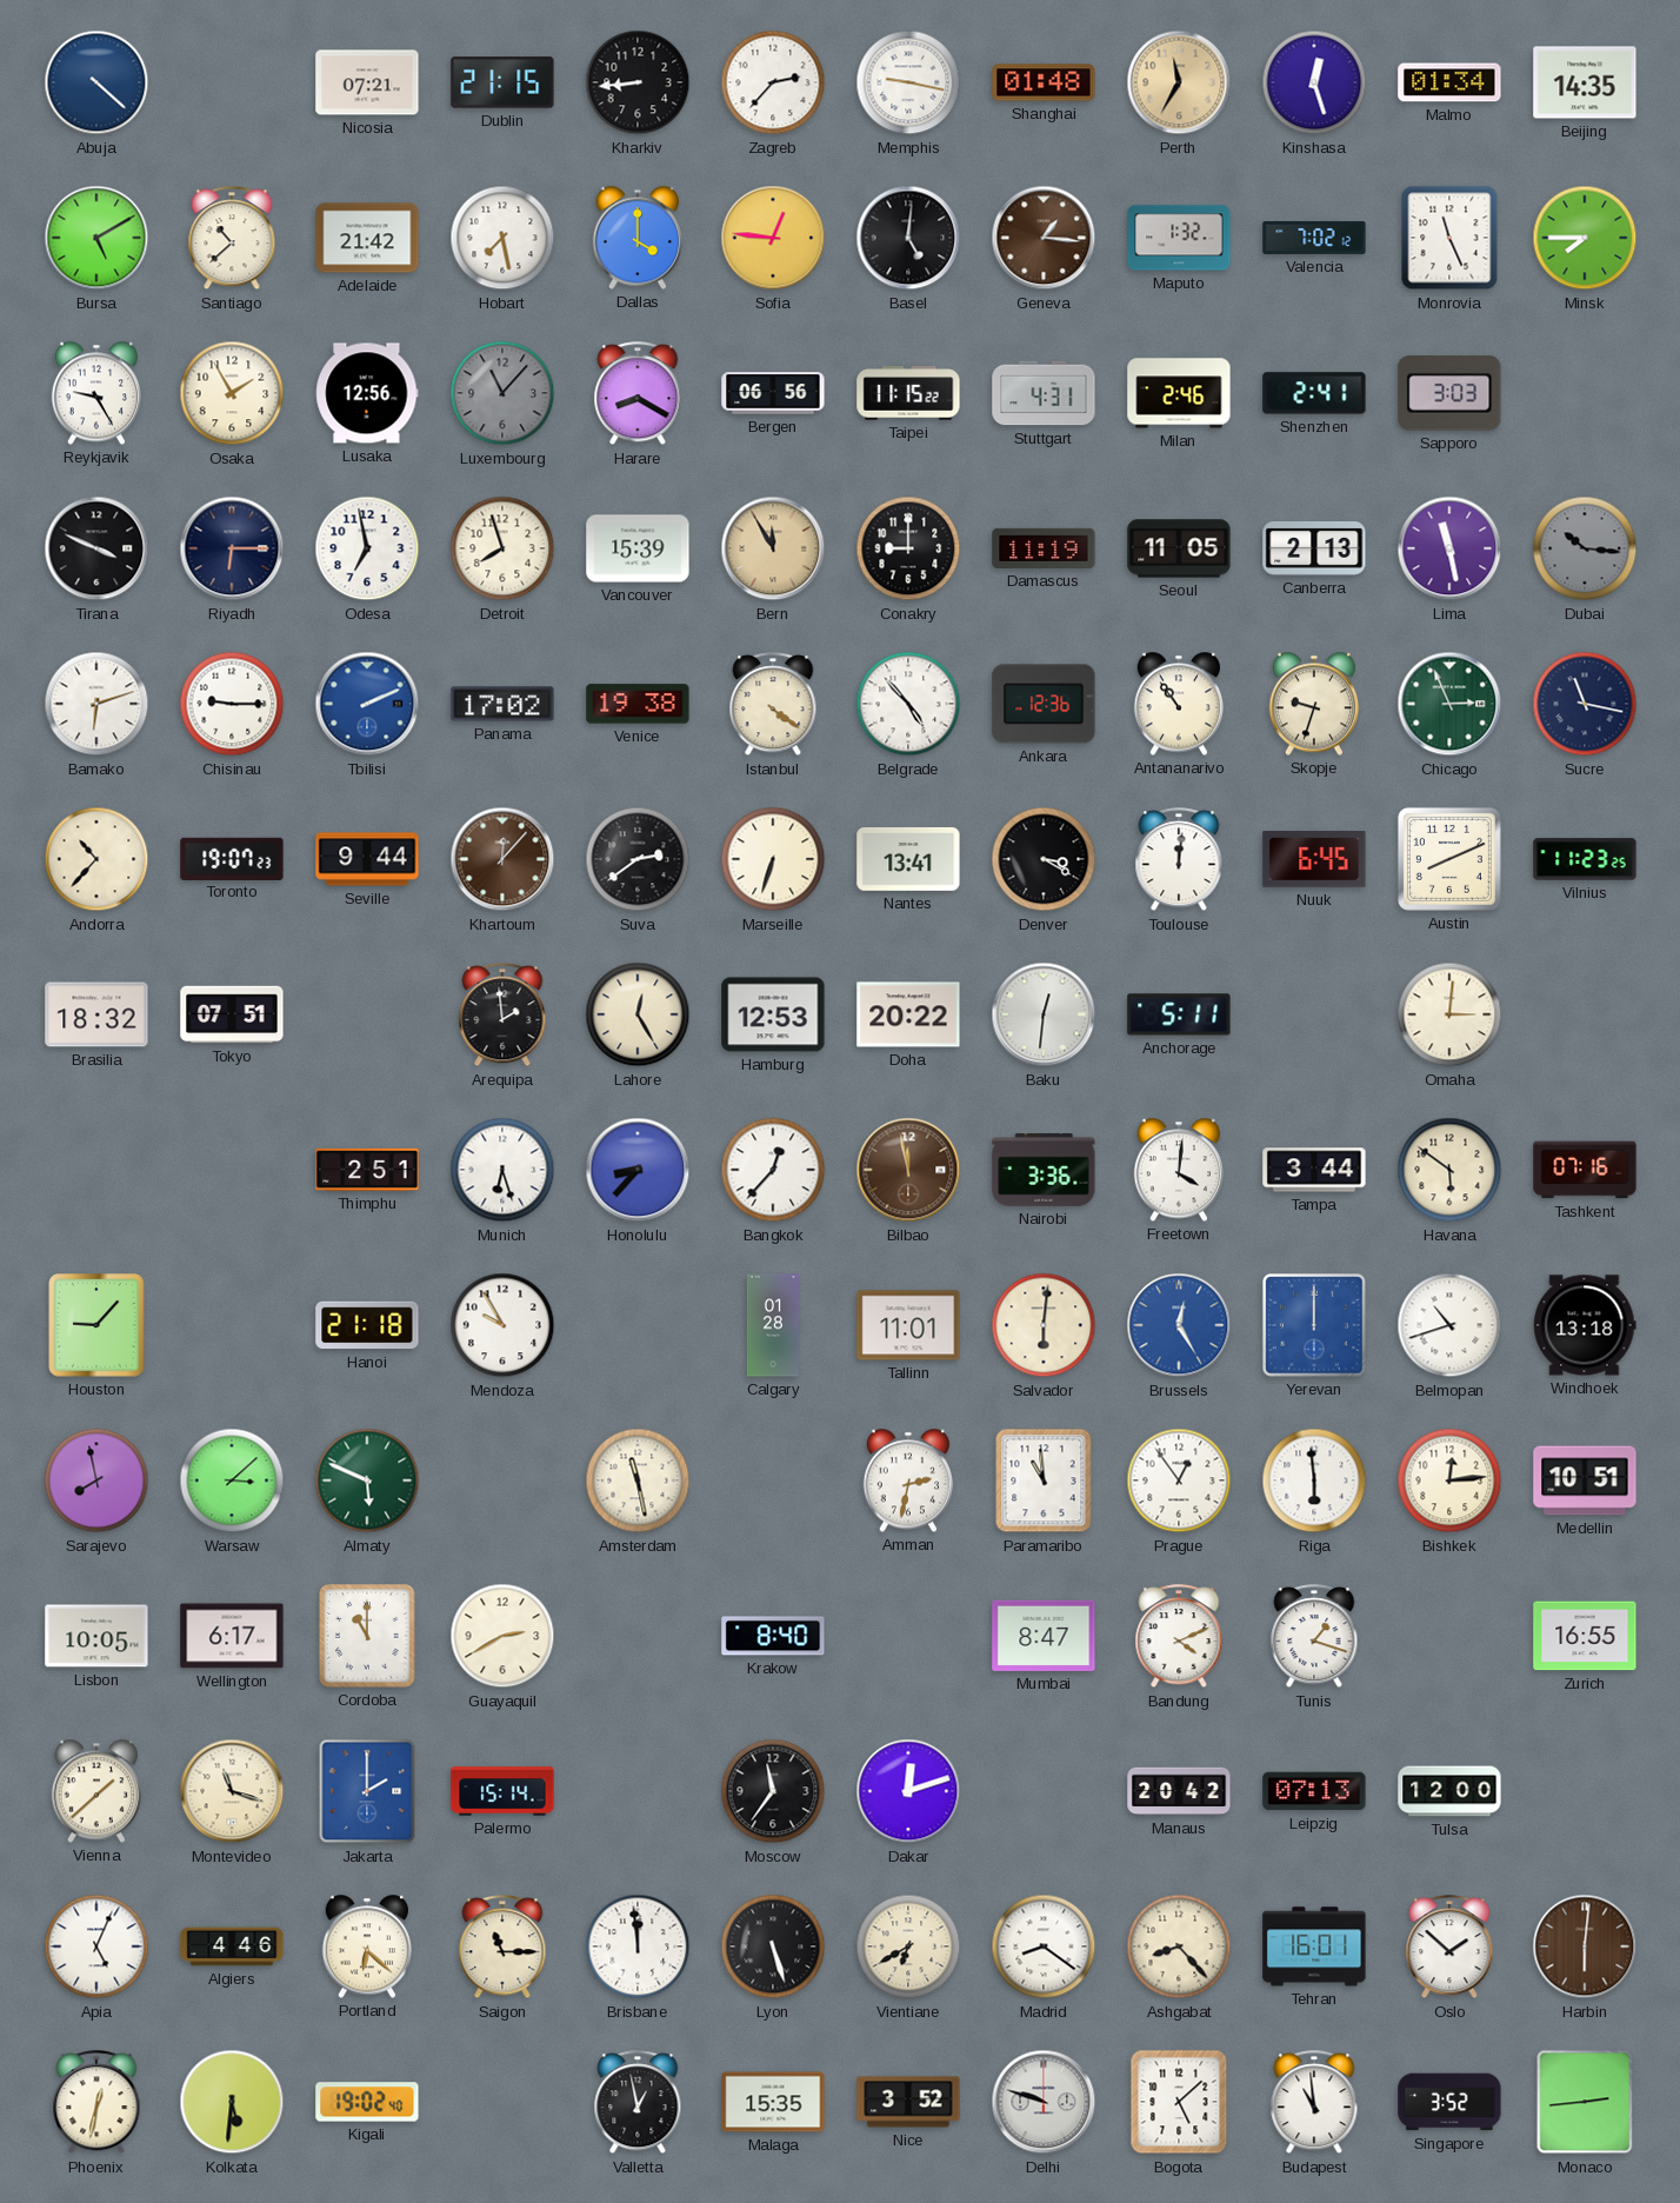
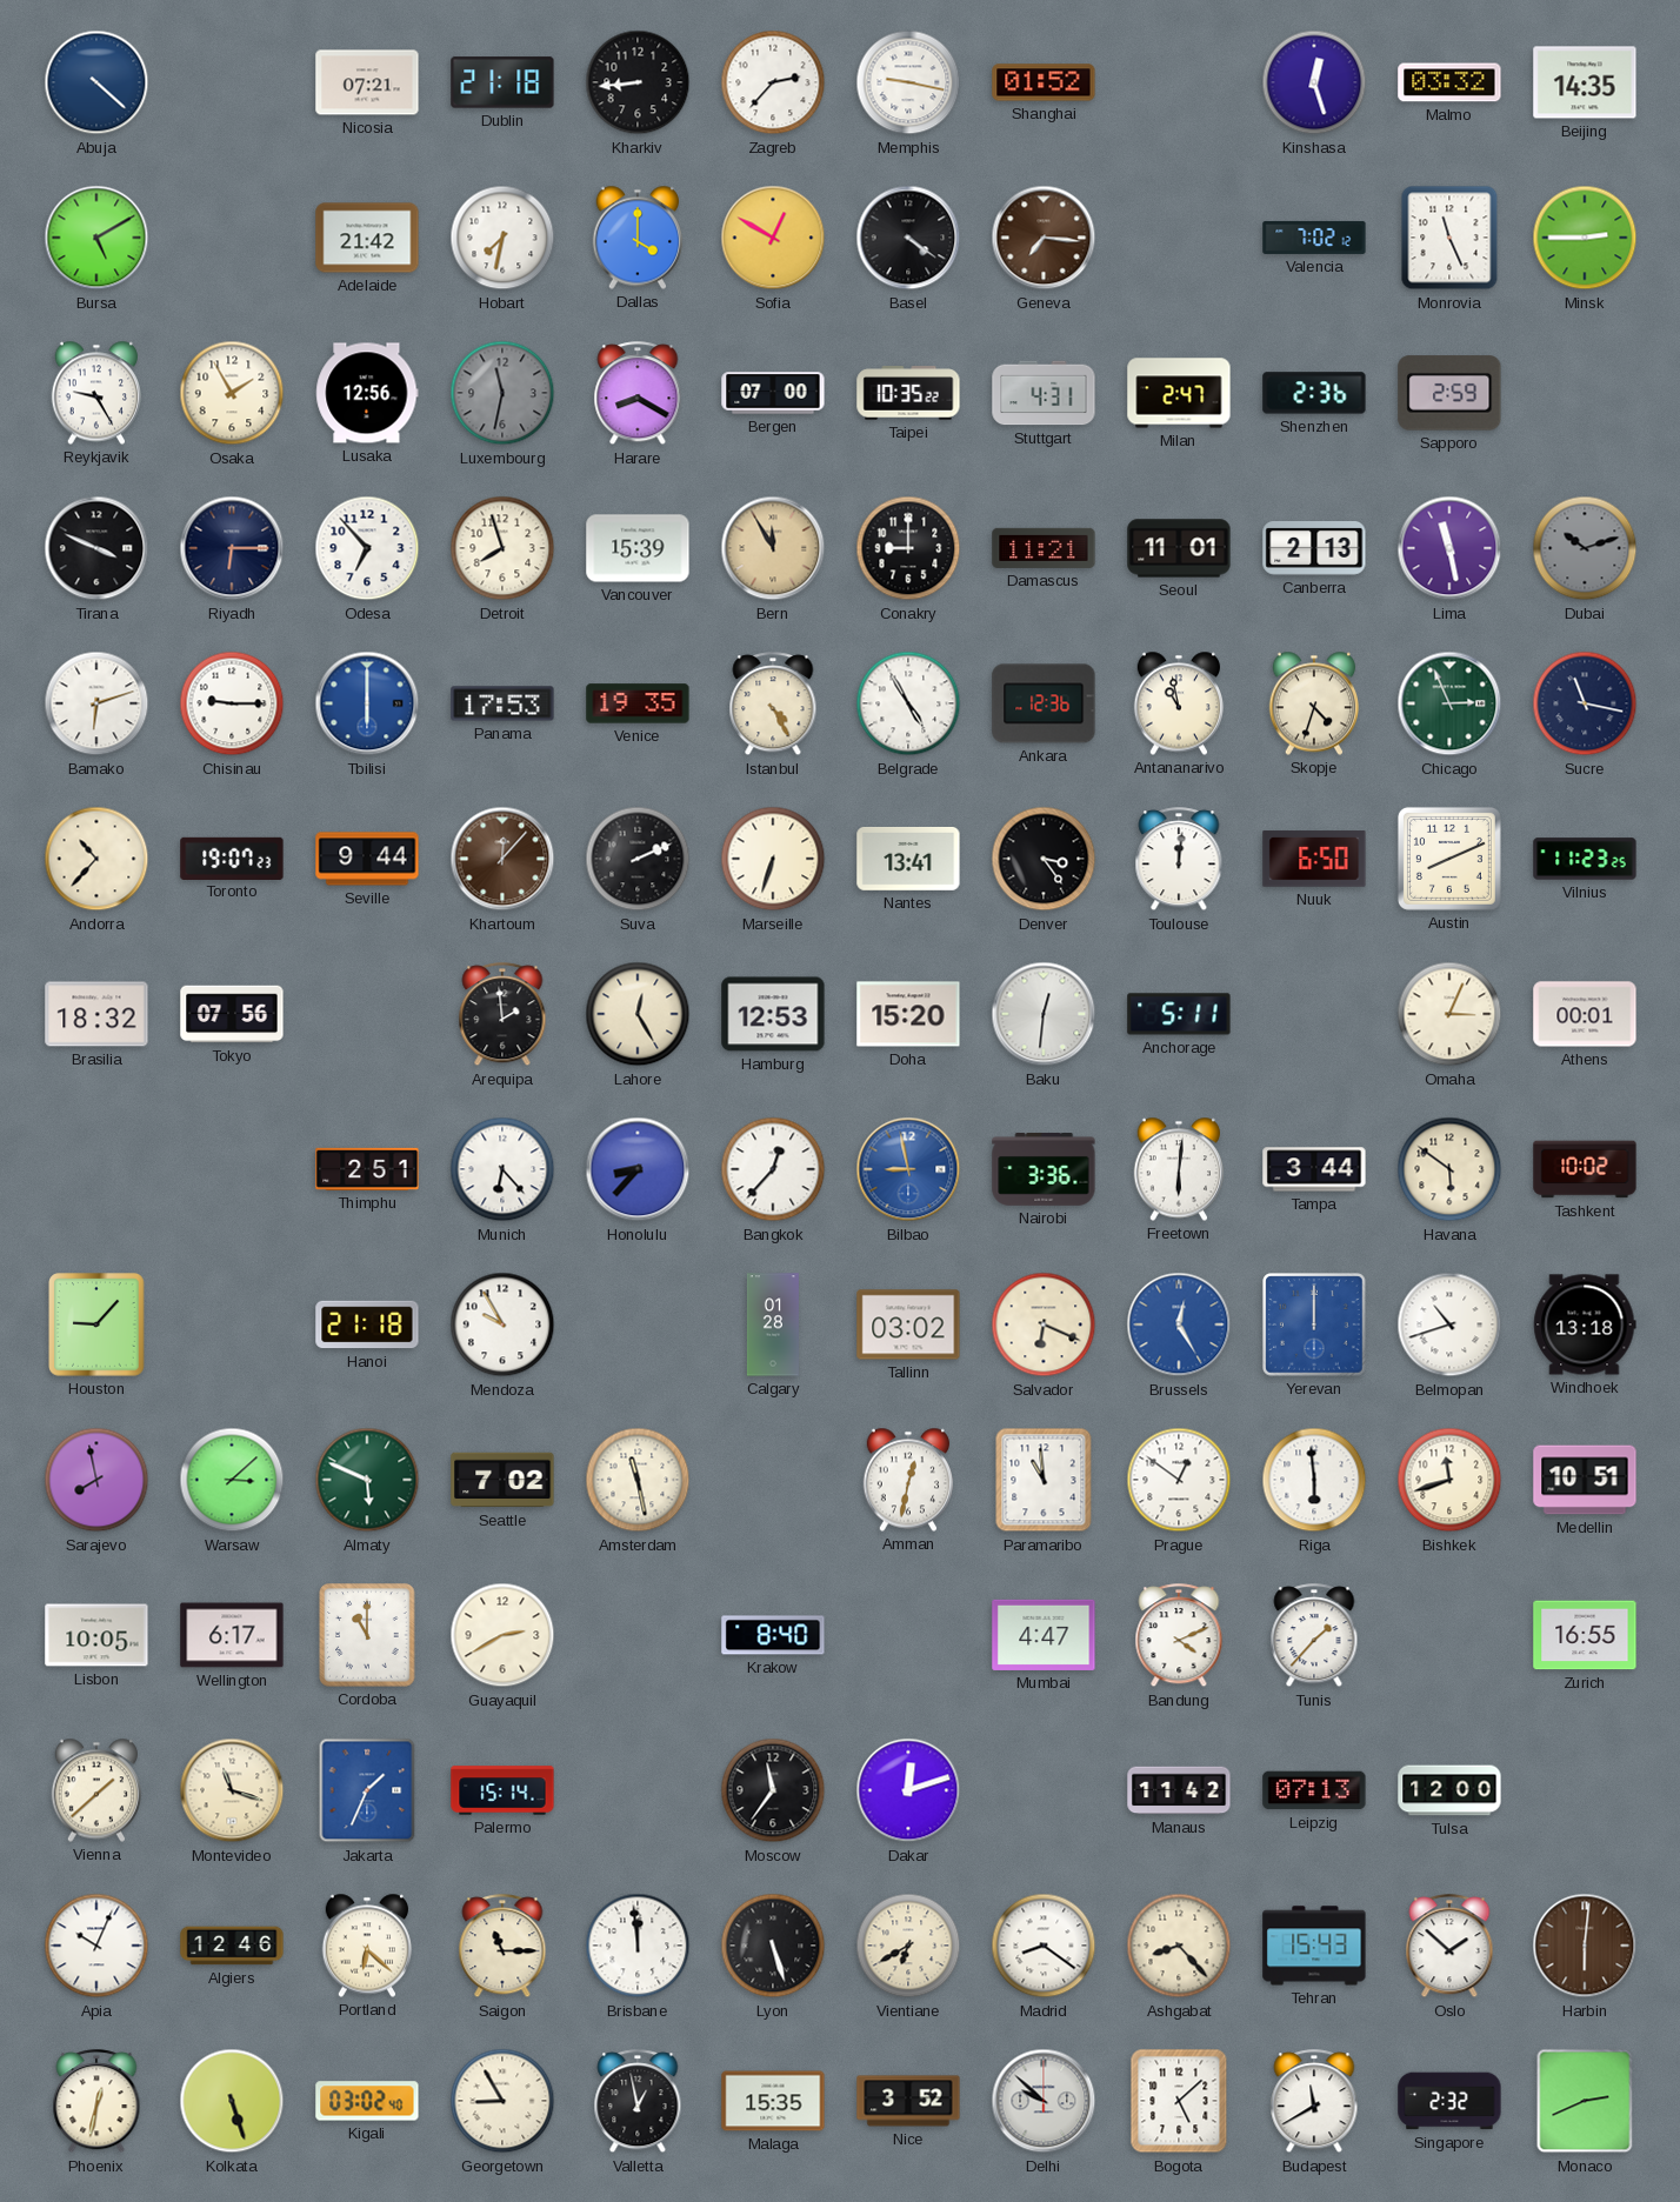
Dublin: 21:15 -> 21:18
Shanghai: 01:48 -> 01:52
Perth: 11:35 -> none
Malmo: 01:34 -> 03:32
Santiago: 10:38 -> none
Hobart: 7:28 -> 7:32
Sofia: 12:46 -> 12:50
Basel: 5:01 -> 4:21
Geneva: 1:16 -> 7:16
Maputo: 1:32 -> none
Minsk: 7:45 -> 2:45
Luxembourg: 11:07 -> 11:32
Bergen: 06:56 -> 07:00
Taipei: 11:15 -> 10:35
Milan: 2:46 -> 2:47
Shenzhen: 2:41 -> 2:36
Sapporo: 3:03 -> 2:59
Odesa: 6:58 -> 6:53
Damascus: 11:19 -> 11:21
Seoul: 11:05 -> 11:01
Dubai: 10:16 -> 10:12
Tbilisi: 2:11 -> 6:00
Panama: 17:02 -> 17:53
Venice: 19:38 -> 19:35
Istanbul: 4:21 -> 4:25
Belgrade: 4:53 -> 4:55
Antananarivo: 10:54 -> 10:58
Skopje: 9:33 -> 4:33
Suva: 2:39 -> 2:11
Denver: 3:20 -> 3:24
Nuuk: 6:45 -> 6:50
Tokyo: 07:51 -> 07:56
Doha: 20:22 -> 15:20
Omaha: 3:01 -> 3:04
Athens: none -> 00:01
Munich: 6:27 -> 6:23
Bilbao: 11:58 -> 8:58
Bilbao dial: brown -> blue
Freetown: 4:01 -> 6:01
Tashkent: 07:16 -> 10:02
Tallinn: 11:01 -> 03:02
Salvador: 6:01 -> 6:19
Seattle: none -> 7:02
Amman: 2:32 -> 12:32
Prague: 12:54 -> 12:51
Bishkek: 12:14 -> 11:42
Mumbai: 8:47 -> 4:47
Tunis: 1:18 -> 1:37
Jakarta: 2:00 -> 1:34
Manaus: 20:42 -> 11:42
Apia: 5:04 -> 10:04
Algiers: 4:46 -> 12:46
Tehran: 16:01 -> 15:43
Kolkata: 5:31 -> 5:27
Kigali: 19:02 -> 03:02
Georgetown: none -> 8:55
Delhi: 9:48 -> 9:52
Budapest: 10:59 -> 11:40
Singapore: 3:52 -> 2:32
Monaco: 2:44 -> 2:41
